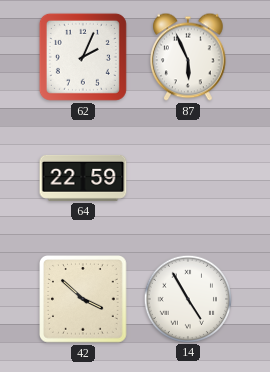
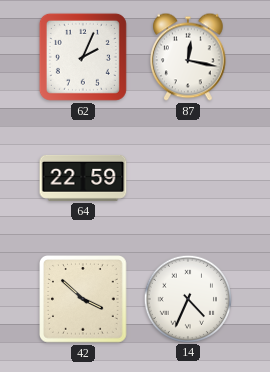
87: 5:56 -> 12:17
14: 4:55 -> 4:34
